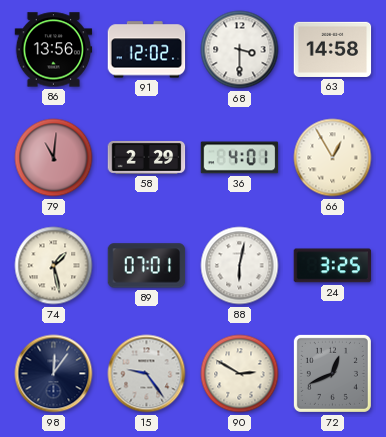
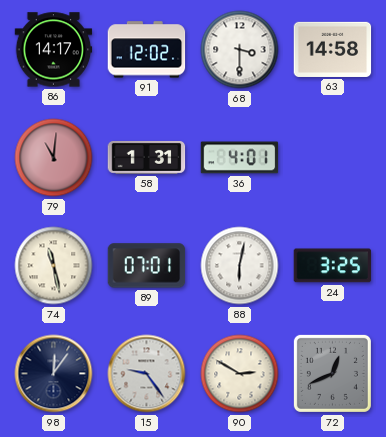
86: 13:56 -> 14:17
58: 2:29 -> 1:31
66: 12:55 -> none
74: 1:28 -> 11:28
